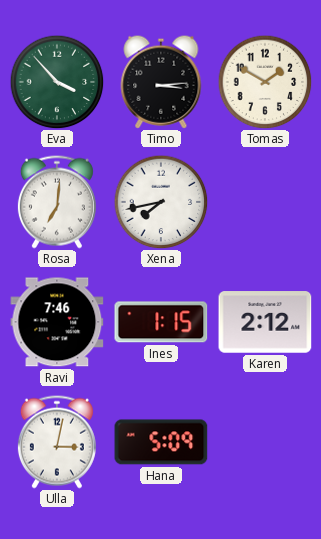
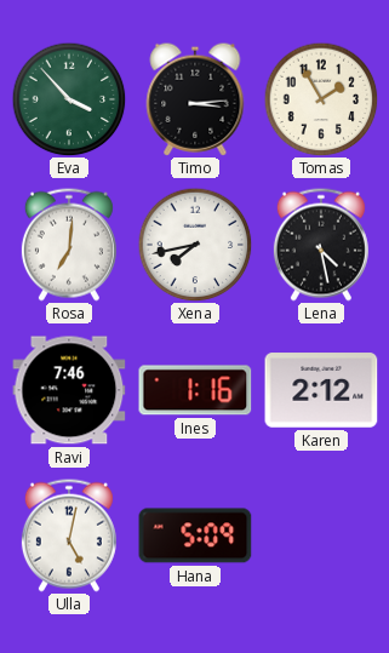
Tomas: 1:50 -> 1:55
Lena: none -> 4:28
Ines: 1:15 -> 1:16
Ulla: 3:02 -> 5:02
